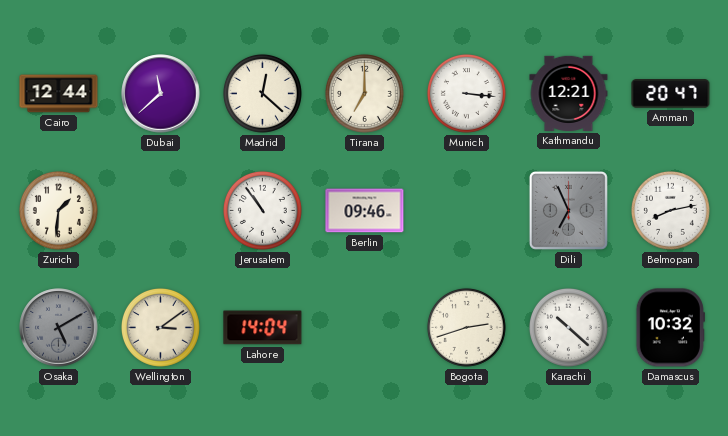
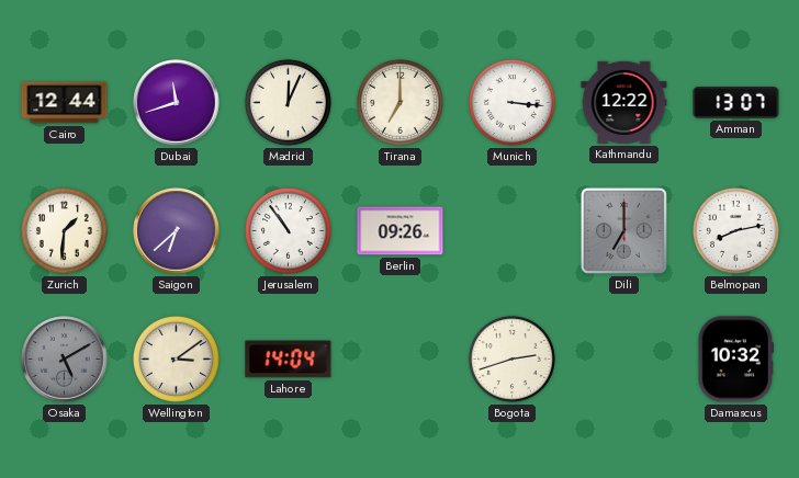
Dubai: 11:38 -> 11:42
Madrid: 12:22 -> 12:04
Kathmandu: 12:21 -> 12:22
Amman: 20:47 -> 13:07
Saigon: none -> 6:38
Berlin: 09:46 -> 09:26
Dili: 6:56 -> 7:00
Karachi: 10:22 -> none
